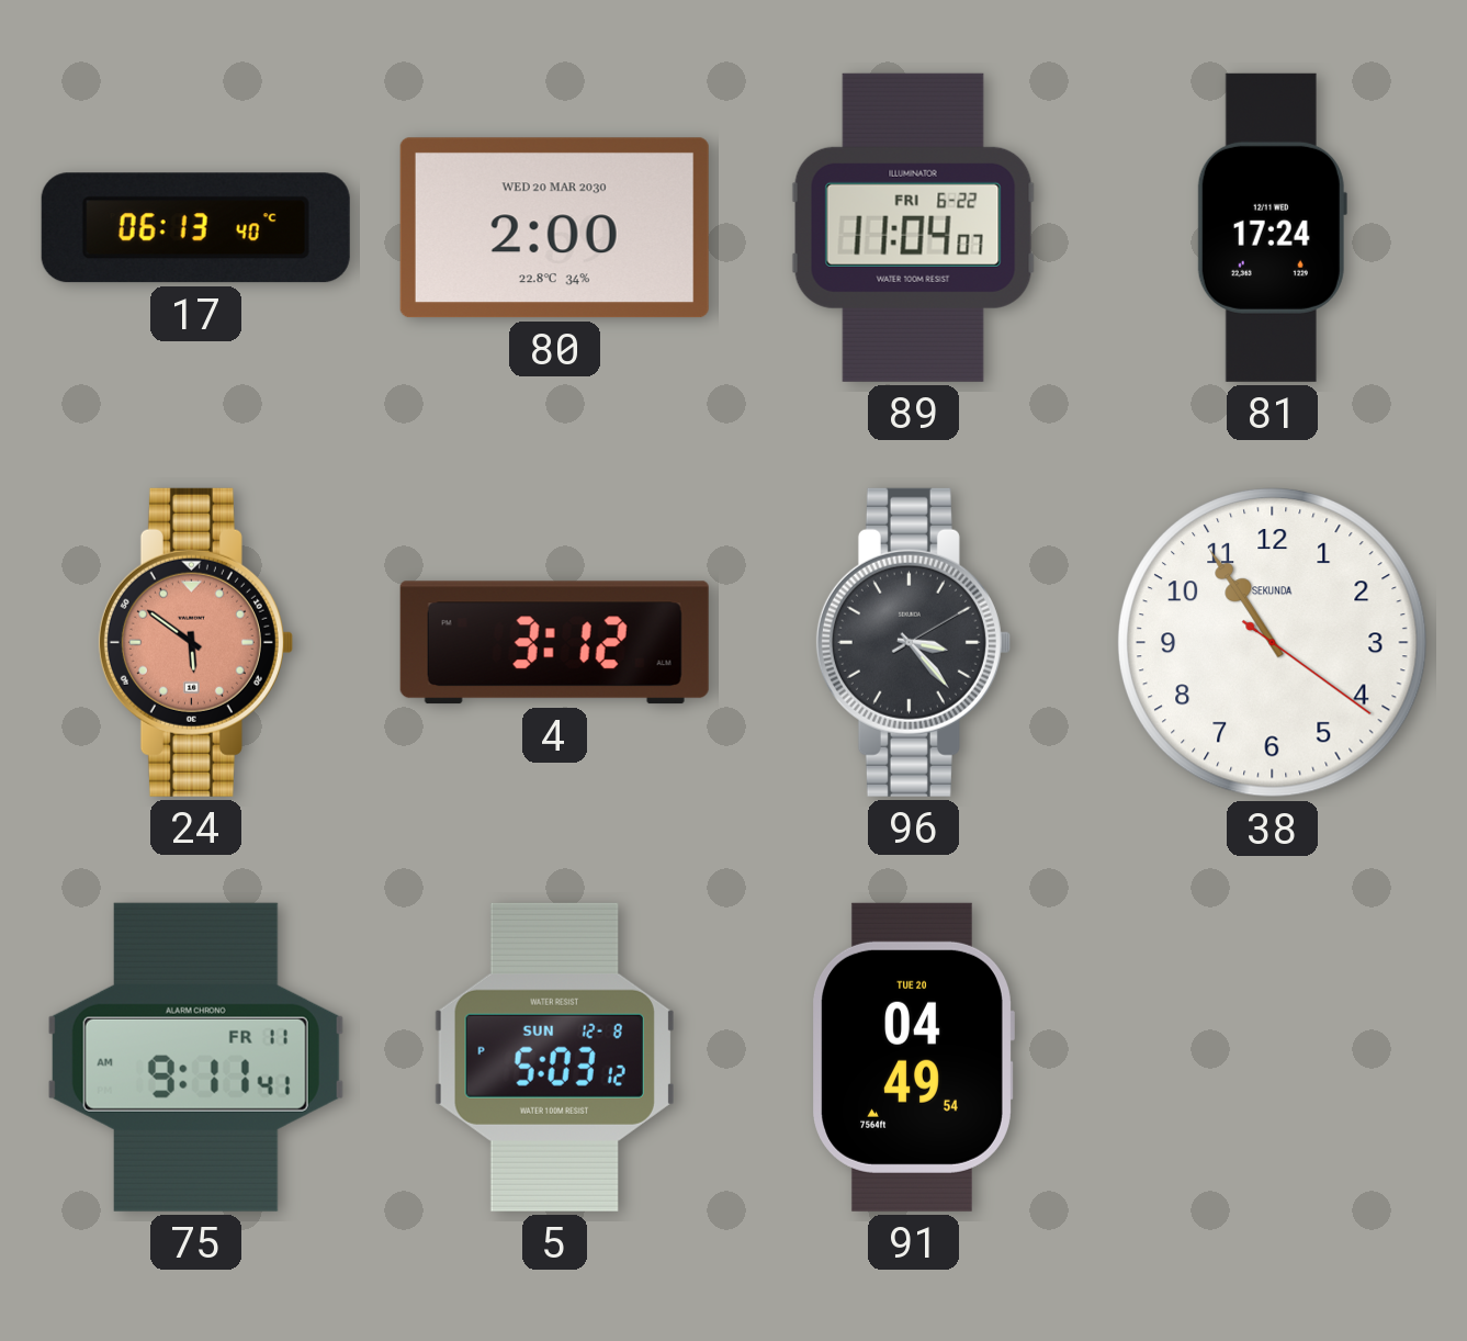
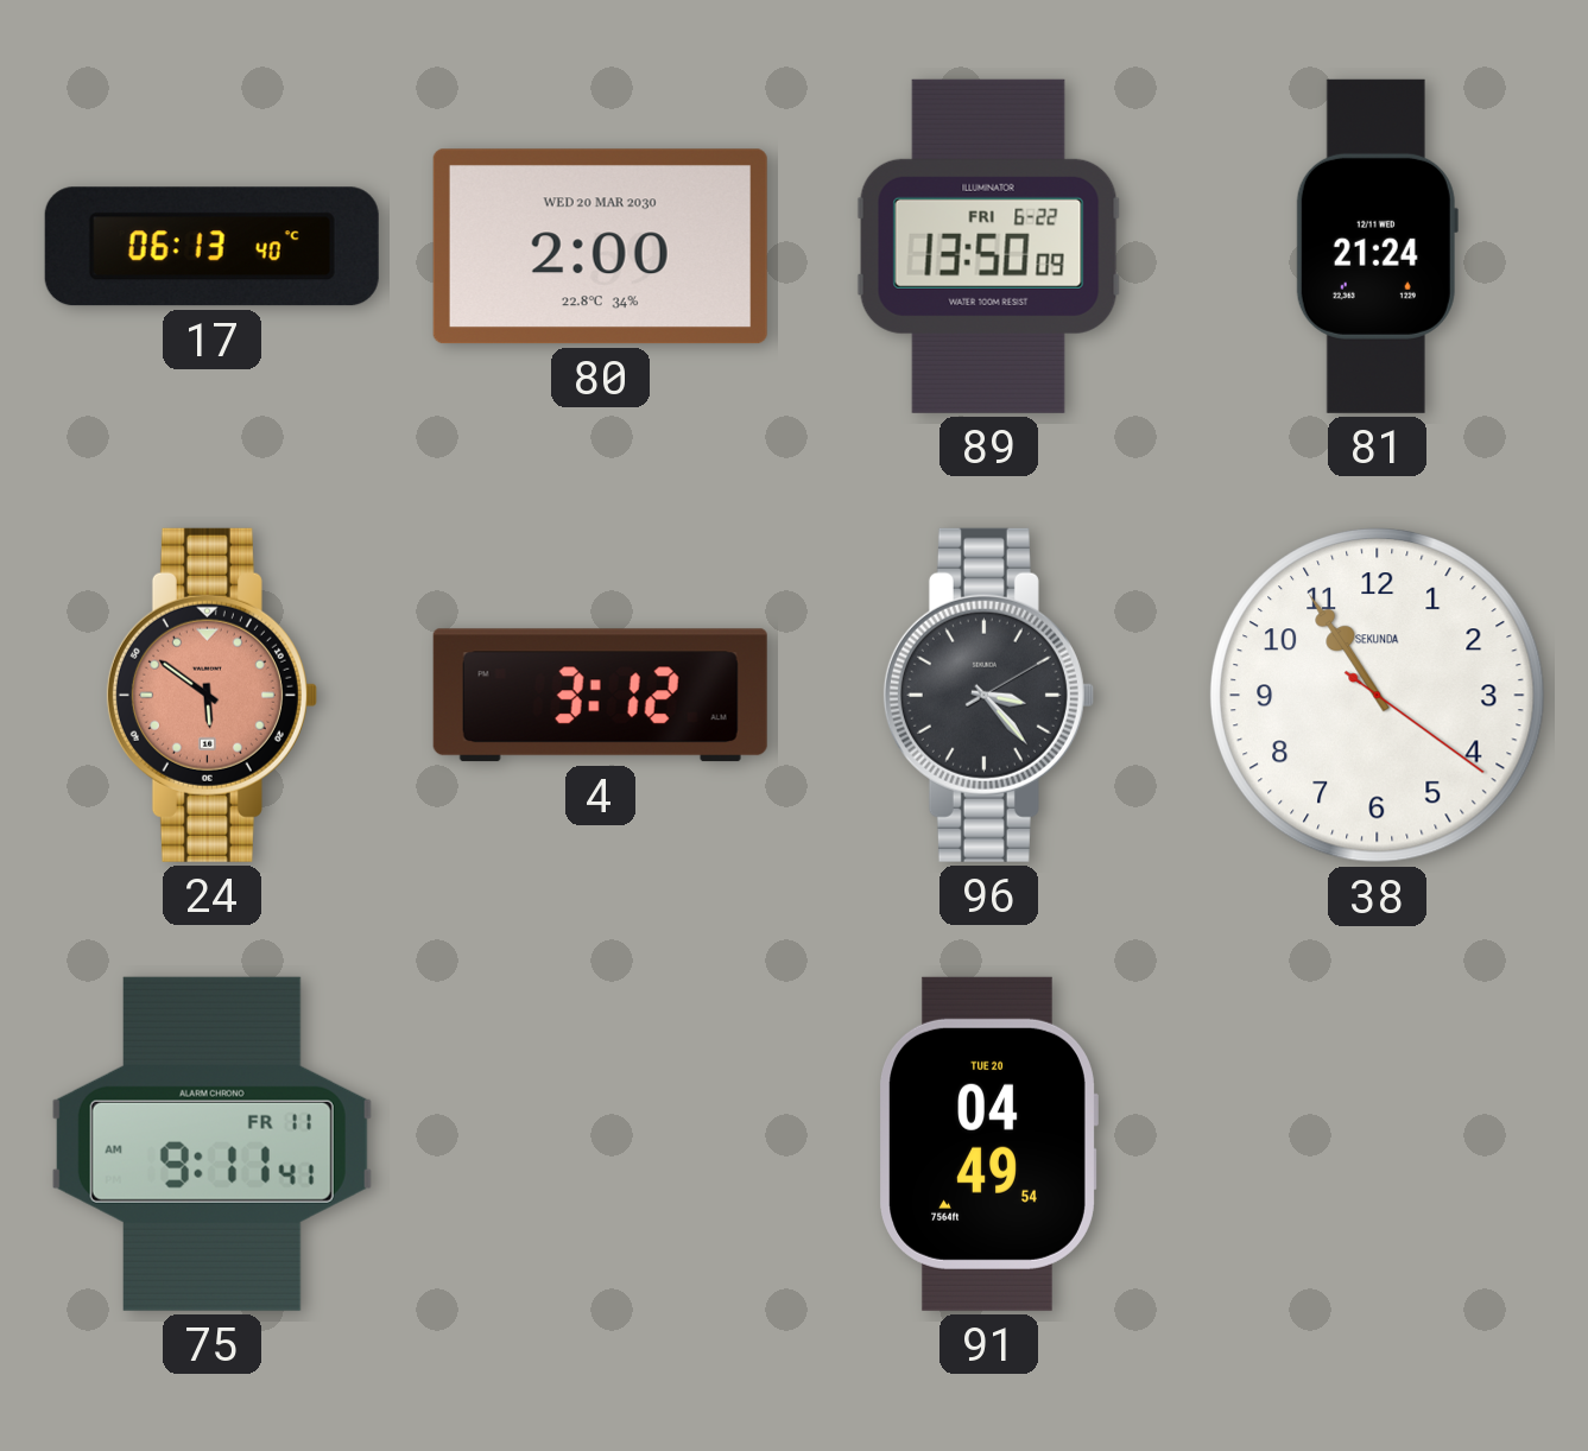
89: 11:04 -> 13:50
81: 17:24 -> 21:24
5: 5:03 -> none
